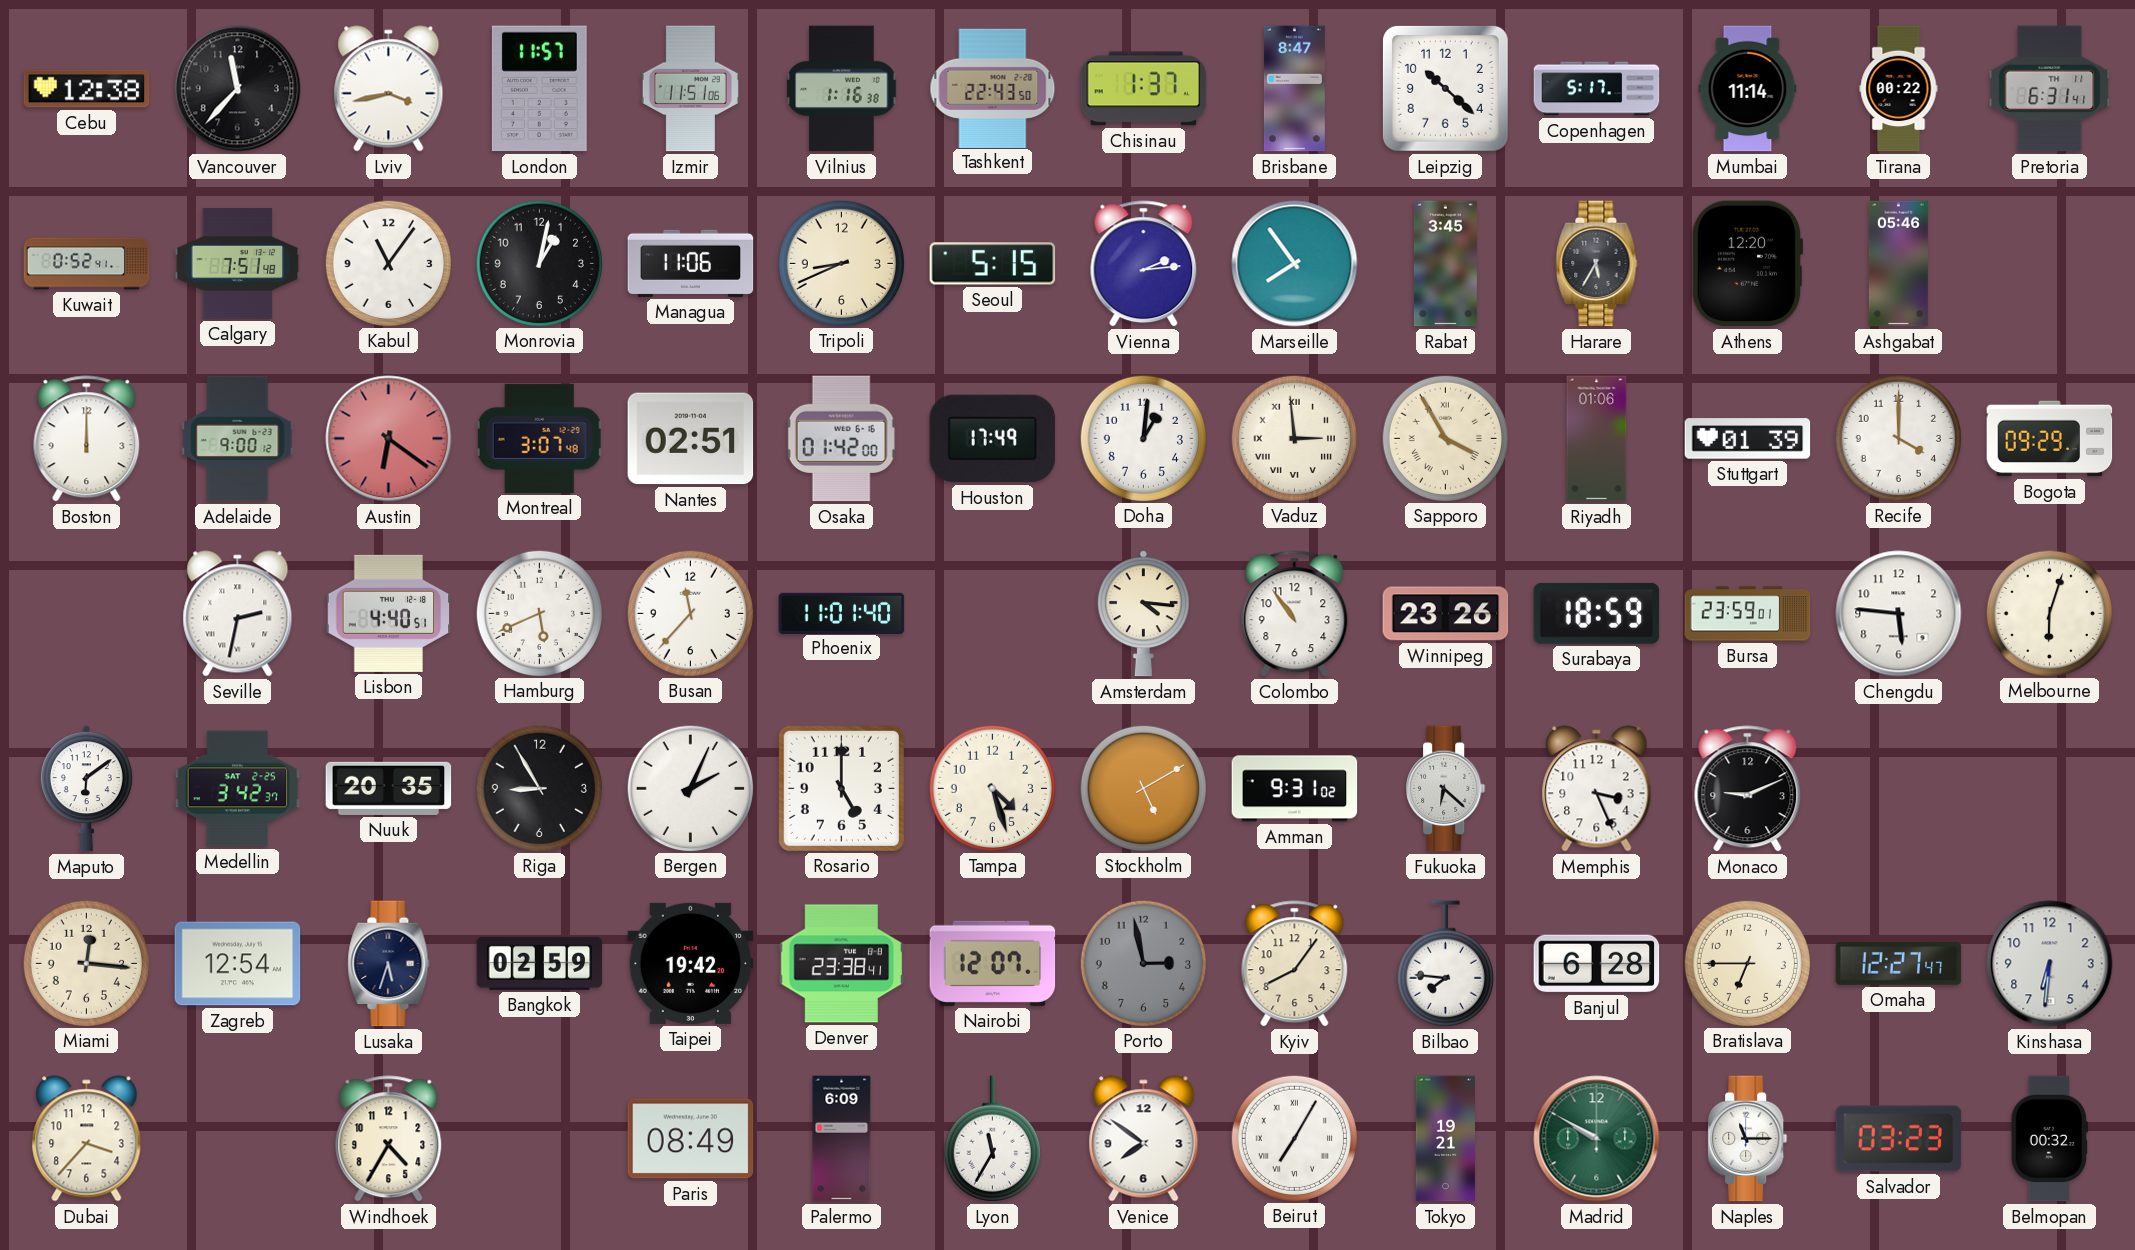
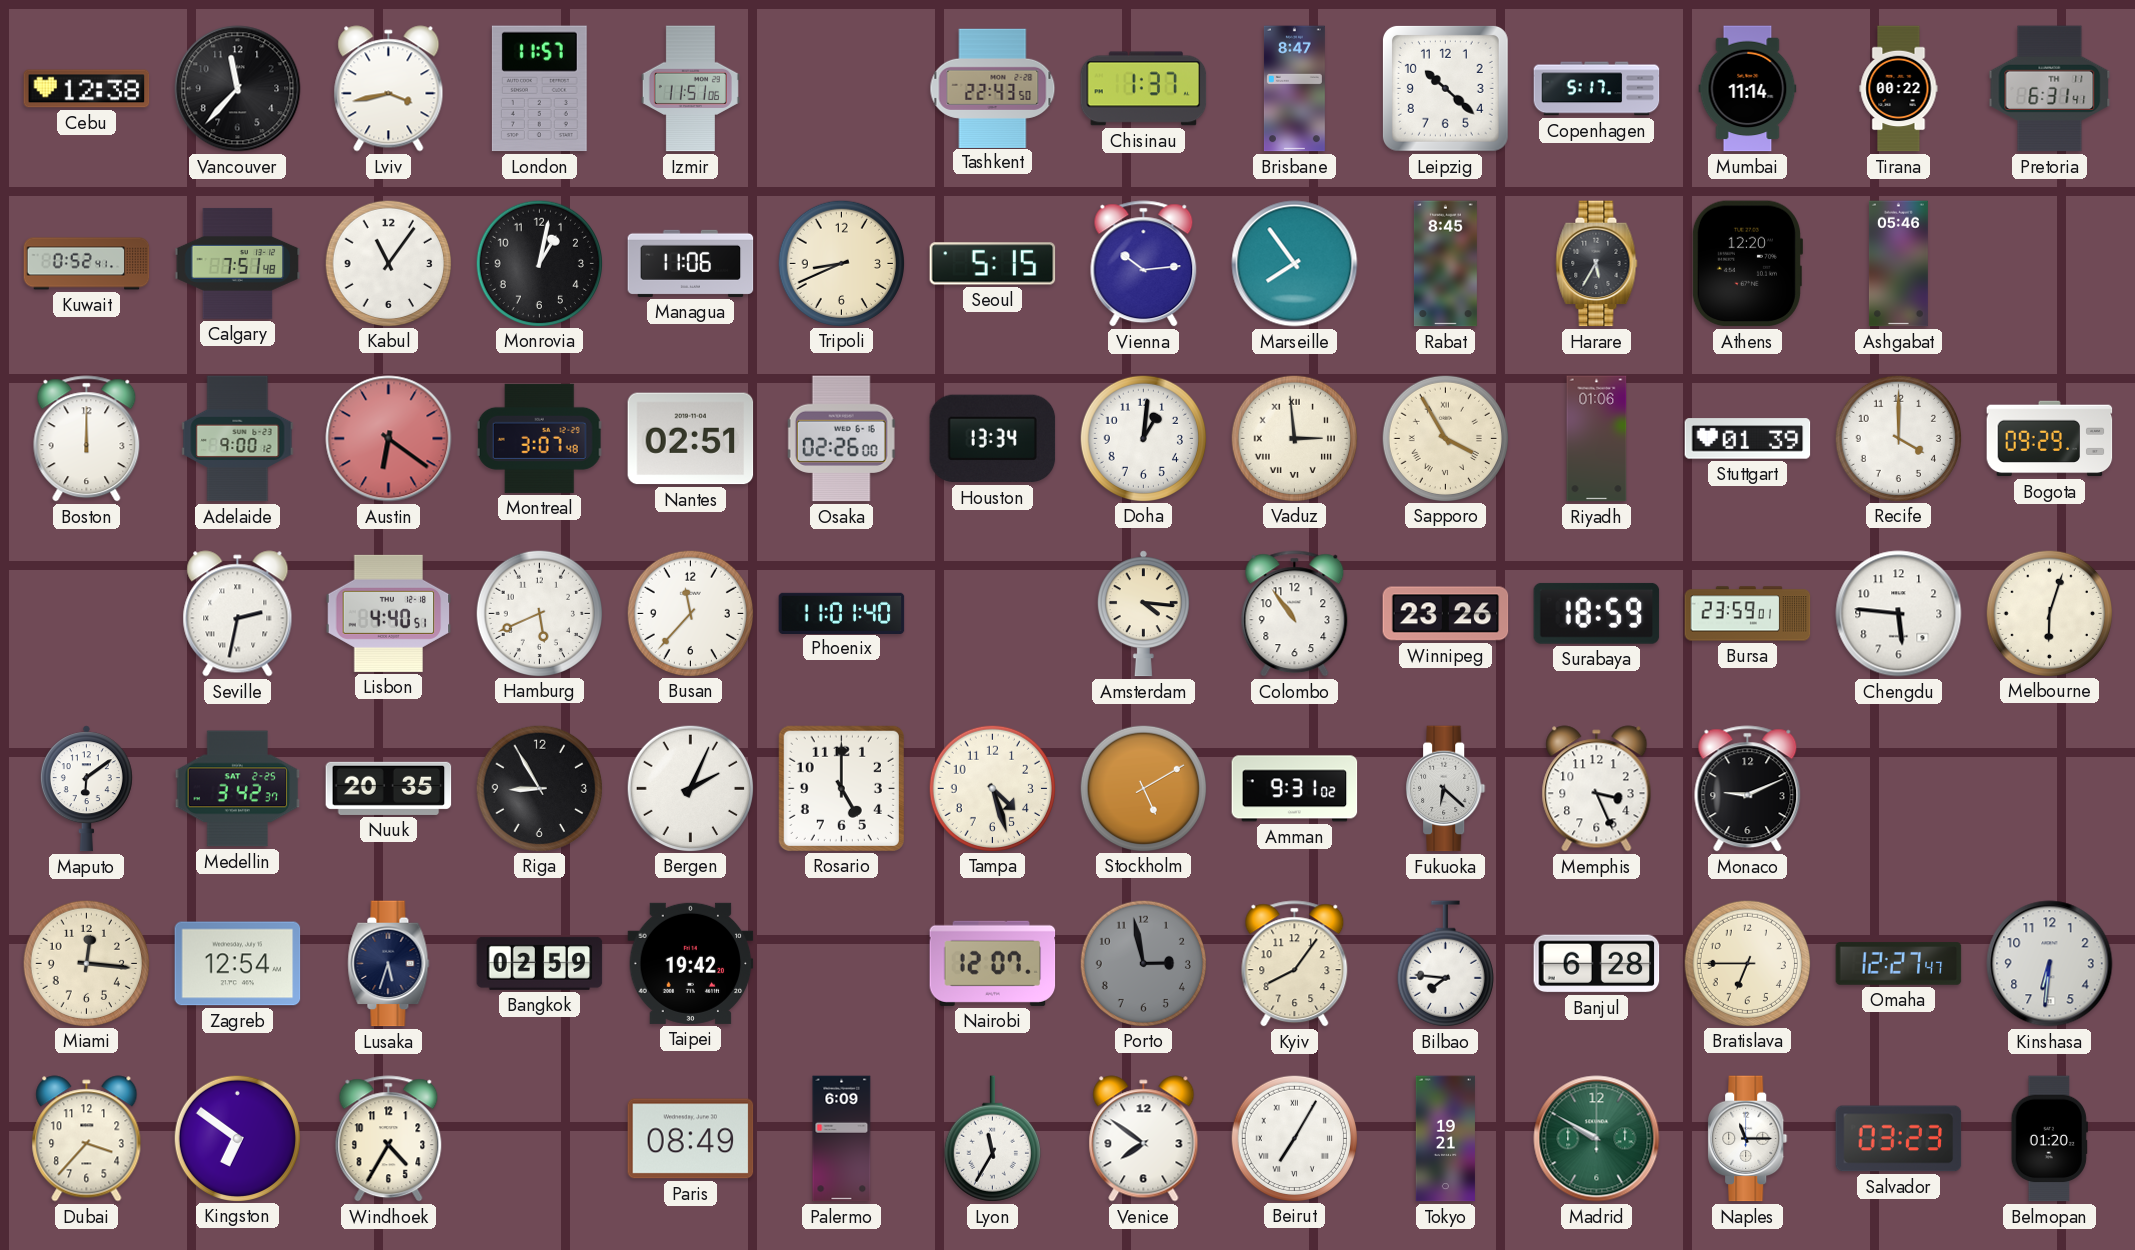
Vilnius: 1:16 -> none
Vienna: 2:14 -> 10:14
Rabat: 3:45 -> 8:45
Osaka: 01:42 -> 02:26
Houston: 17:49 -> 13:34
Denver: 23:38 -> none
Kingston: none -> 6:51
Belmopan: 00:32 -> 01:20
